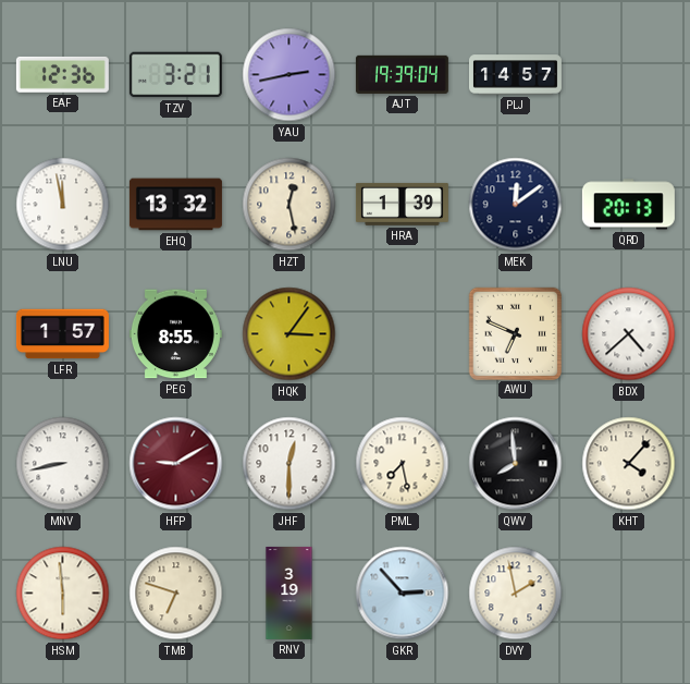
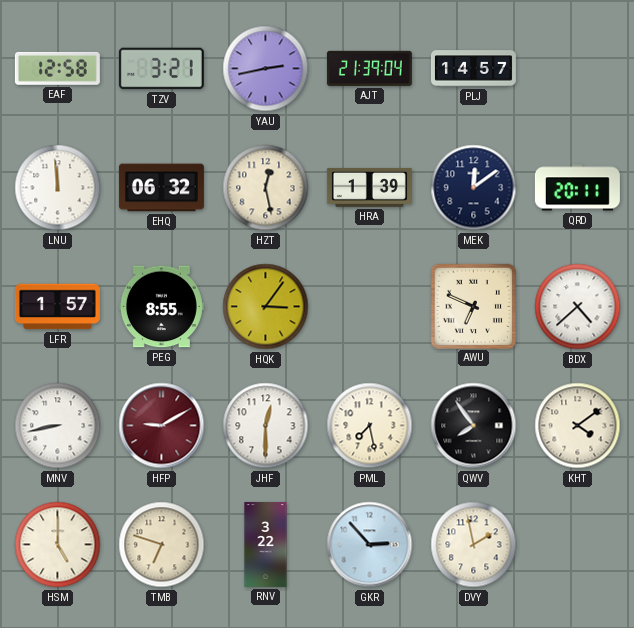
EAF: 12:36 -> 12:58
AJT: 19:39 -> 21:39
LNU: 11:58 -> 11:59
EHQ: 13:32 -> 06:32
QRD: 20:13 -> 20:11
QWV: 7:59 -> 7:54
KHT: 4:07 -> 4:09
HSM: 5:59 -> 5:00
RNV: 3:19 -> 3:22
